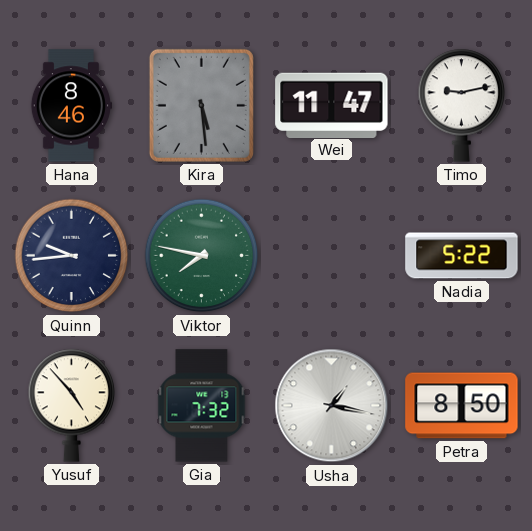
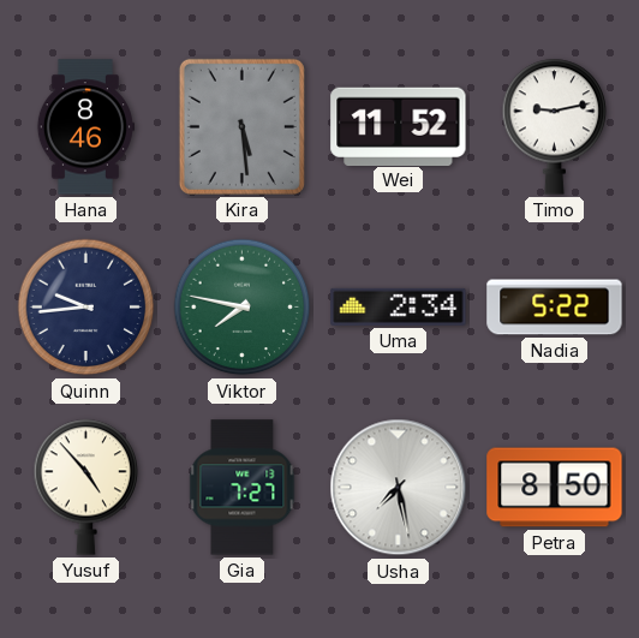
Wei: 11:47 -> 11:52
Uma: none -> 2:34
Gia: 7:32 -> 7:27
Usha: 1:17 -> 7:28
